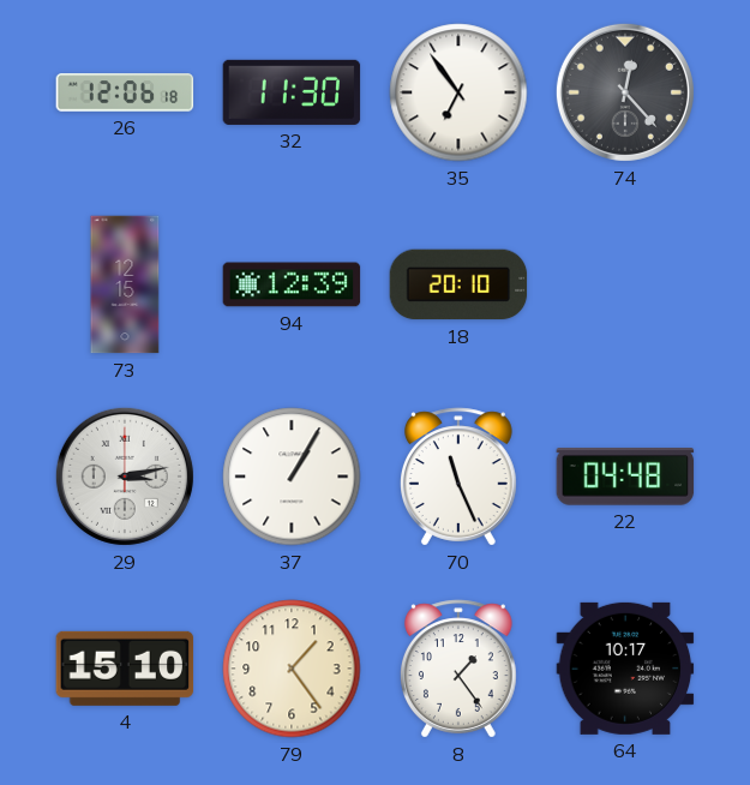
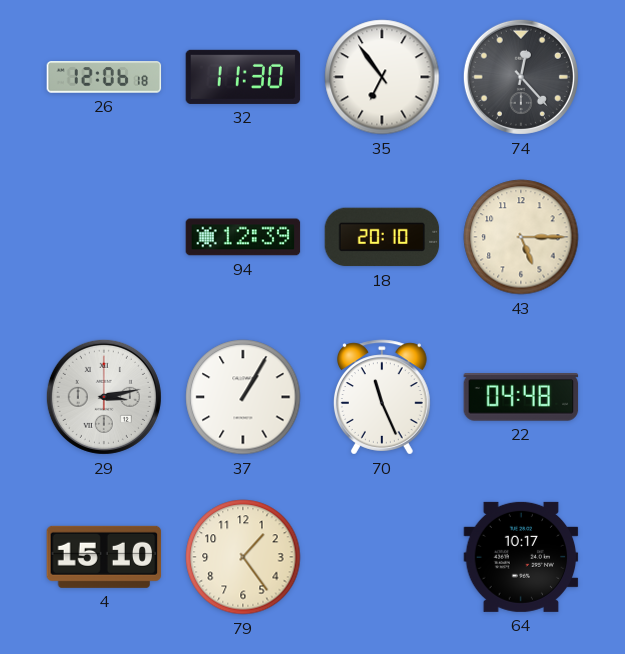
73: 12:15 -> none
43: none -> 5:15
8: 1:24 -> none
